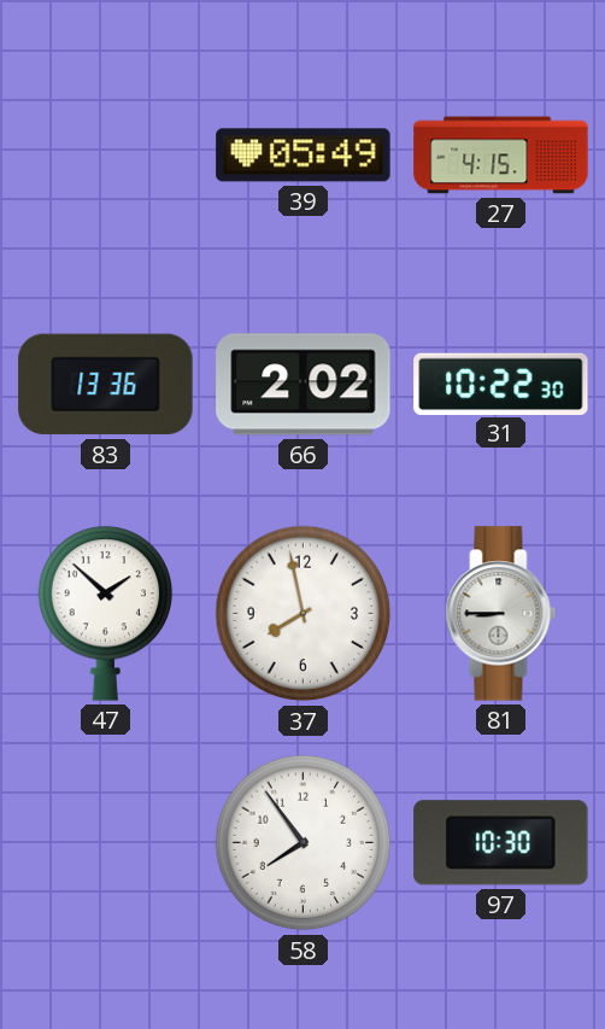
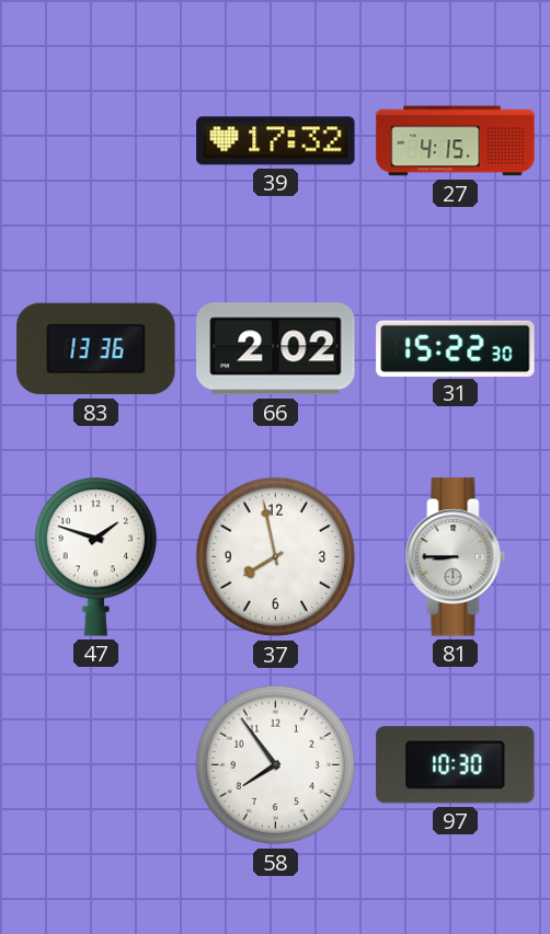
39: 05:49 -> 17:32
31: 10:22 -> 15:22
47: 1:52 -> 1:48
